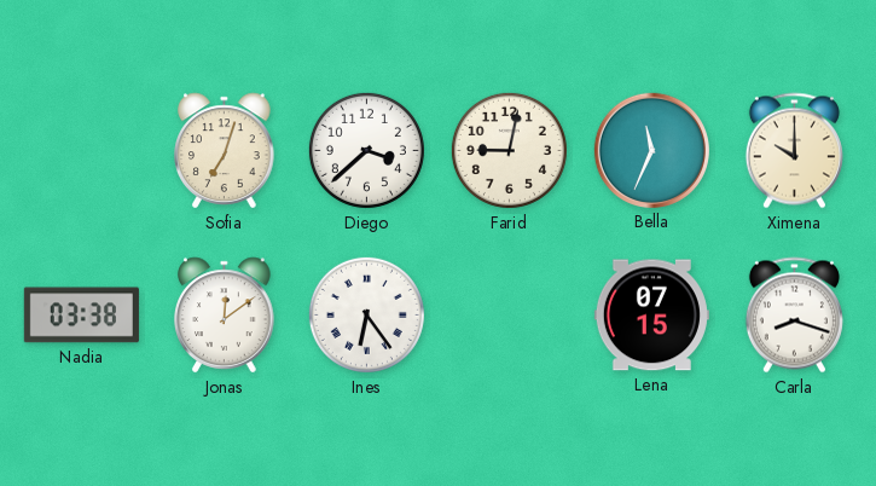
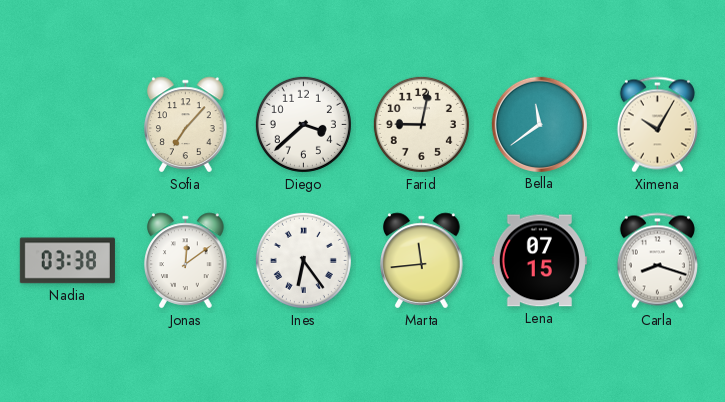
Sofia: 7:03 -> 7:07
Bella: 11:34 -> 11:39
Ximena: 10:00 -> 10:05
Marta: none -> 11:44
